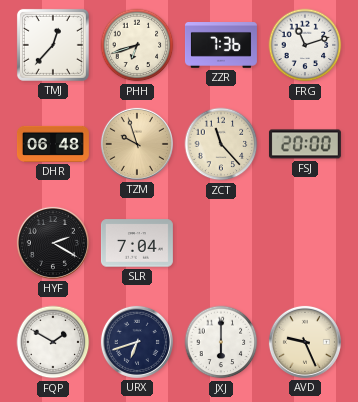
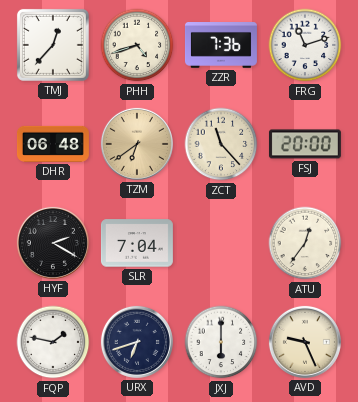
PHH: 6:42 -> 4:42
TZM: 9:57 -> 6:39
ATU: none -> 12:36
FQP: 1:50 -> 1:47
